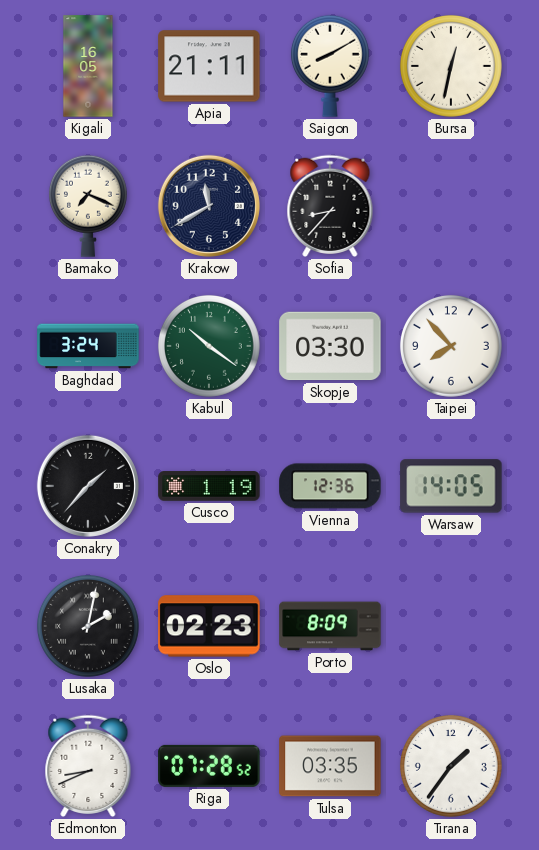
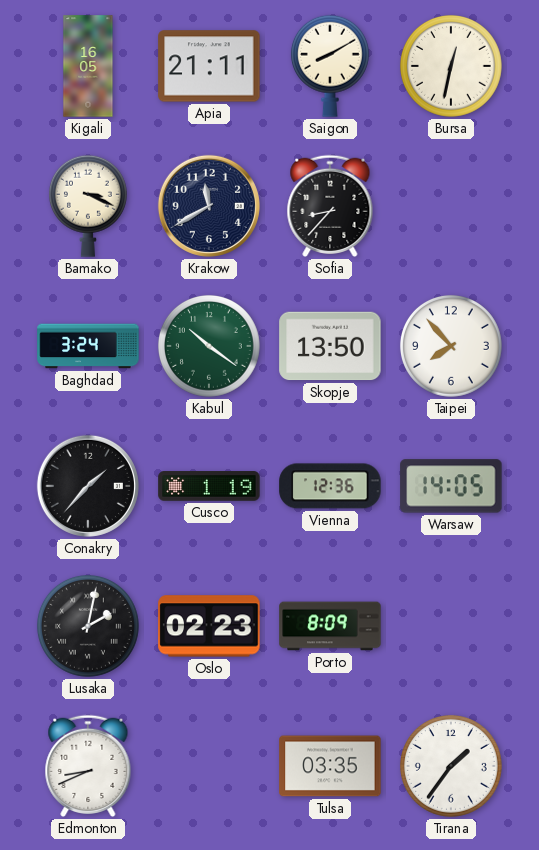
Bamako: 7:19 -> 3:19
Skopje: 03:30 -> 13:50
Riga: 07:28 -> none
